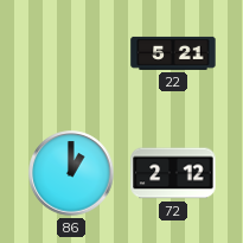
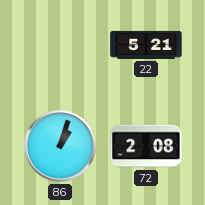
86: 1:00 -> 1:03
72: 2:12 -> 2:08
